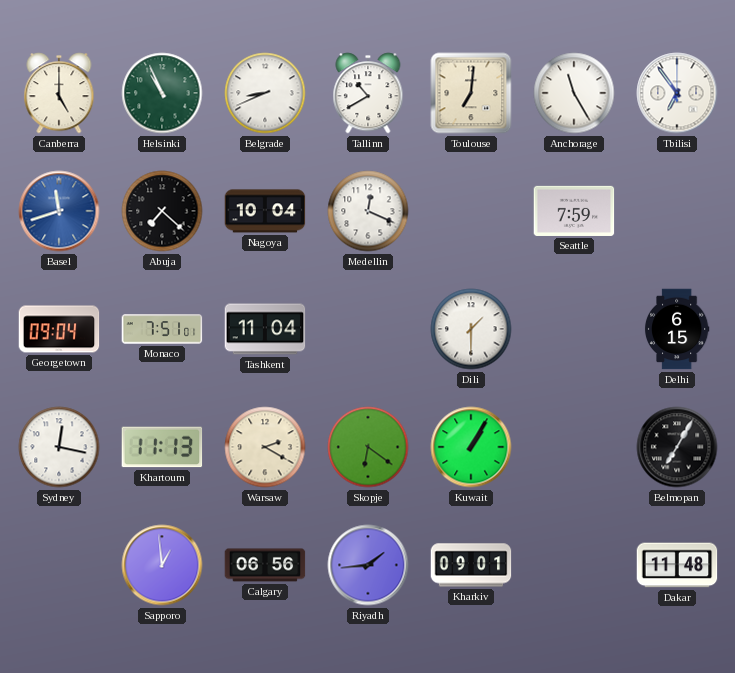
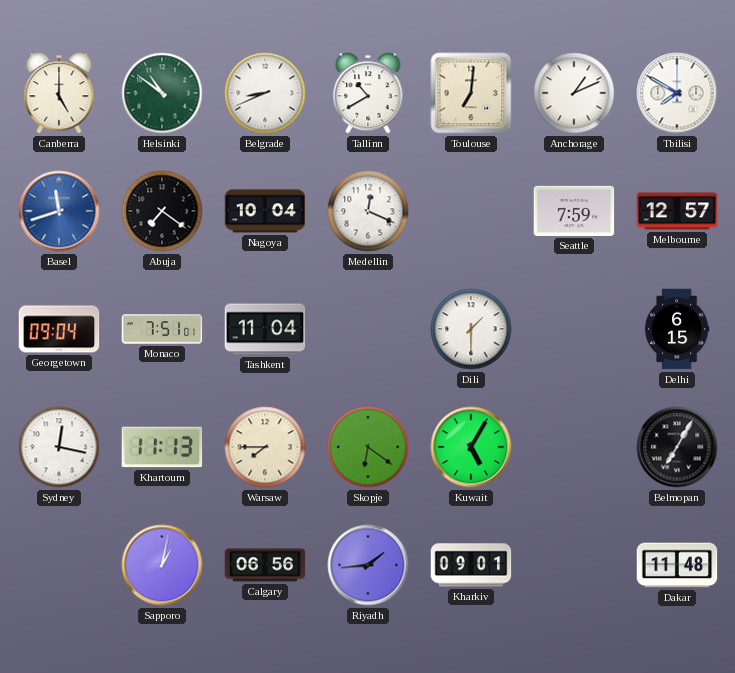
Helsinki: 10:56 -> 10:51
Anchorage: 11:25 -> 1:11
Tbilisi: 6:54 -> 7:50
Abuja: 7:22 -> 7:21
Melbourne: none -> 12:57
Warsaw: 2:20 -> 7:45
Kuwait: 1:05 -> 5:05
Sapporo: 12:59 -> 1:02
